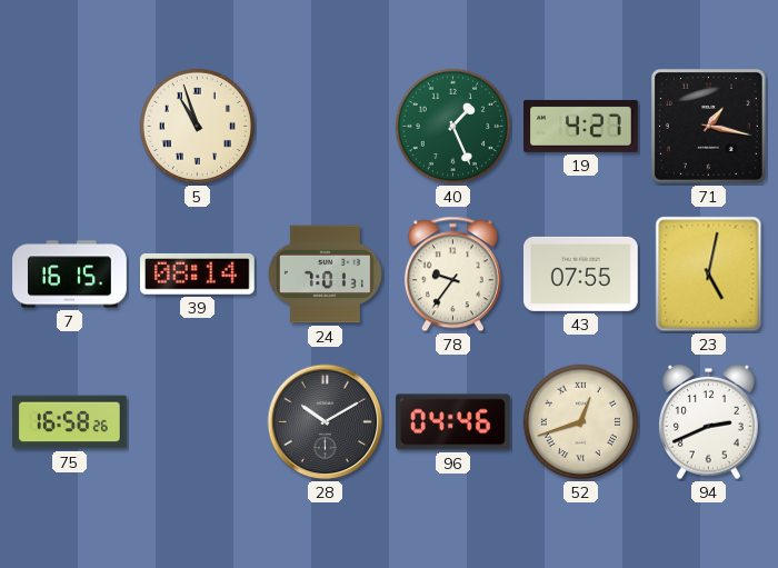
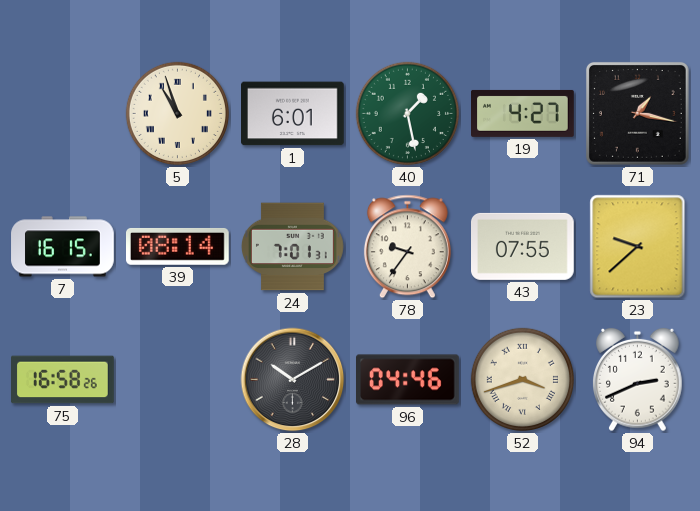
1: none -> 6:01
40: 1:26 -> 1:28
23: 5:02 -> 9:38
52: 12:42 -> 3:42
